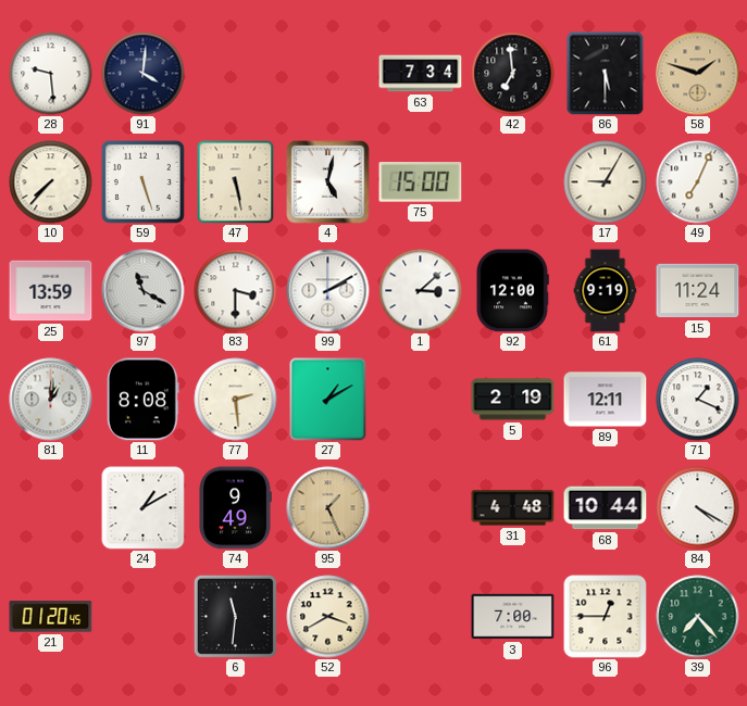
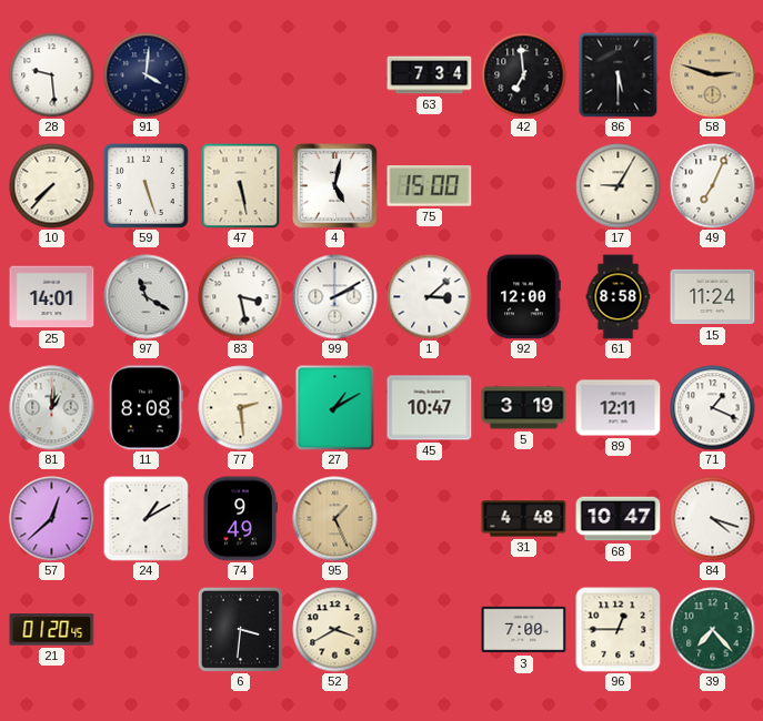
58: 1:48 -> 2:48
25: 13:59 -> 14:01
83: 3:30 -> 3:28
61: 9:19 -> 8:58
45: none -> 10:47
5: 2:19 -> 3:19
57: none -> 12:38
68: 10:44 -> 10:47
84: 4:20 -> 4:18
6: 11:31 -> 3:31
